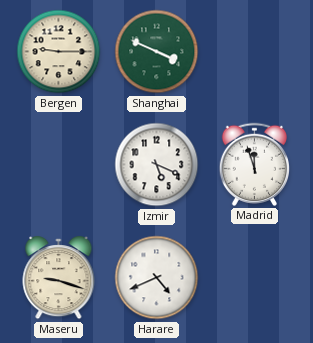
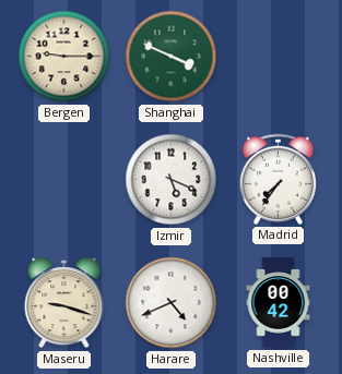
Madrid: 11:57 -> 7:36
Nashville: none -> 00:42
